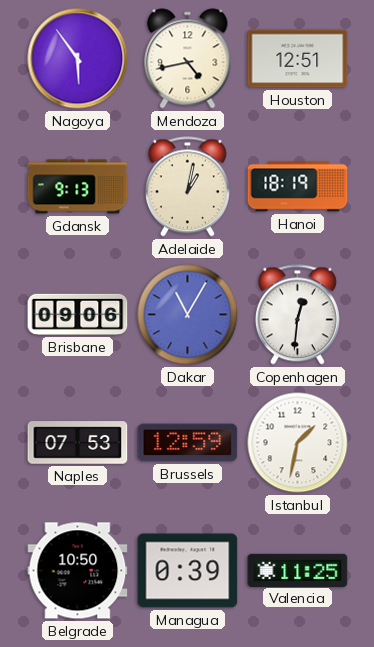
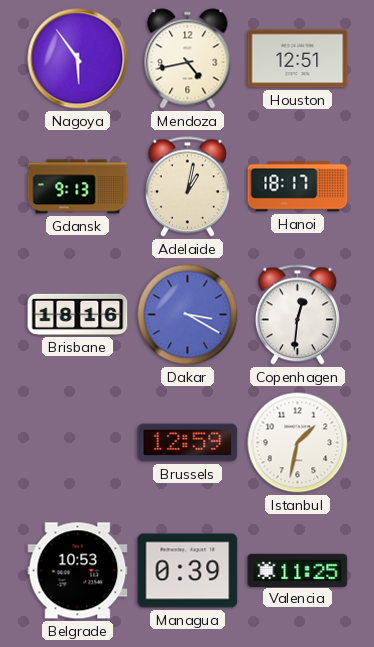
Hanoi: 18:19 -> 18:17
Brisbane: 09:06 -> 18:16
Dakar: 11:05 -> 3:20
Naples: 07:53 -> none
Belgrade: 10:50 -> 10:53
